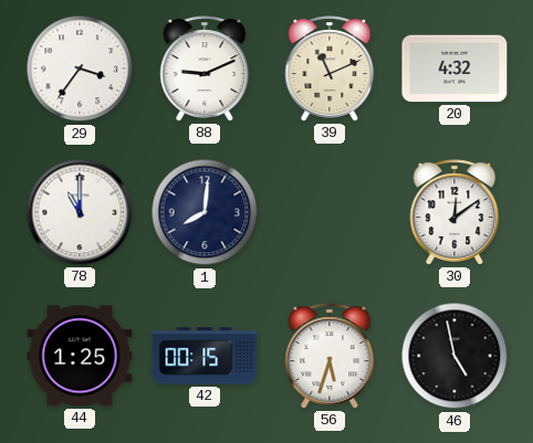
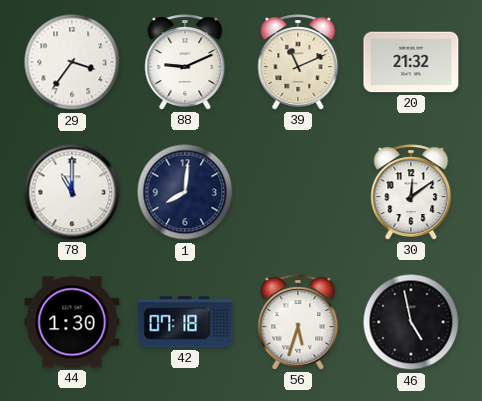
20: 4:32 -> 21:32
44: 1:25 -> 1:30
42: 00:15 -> 07:18
